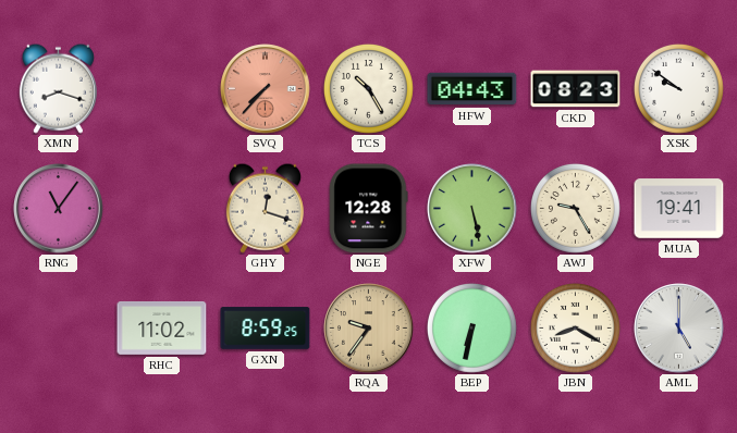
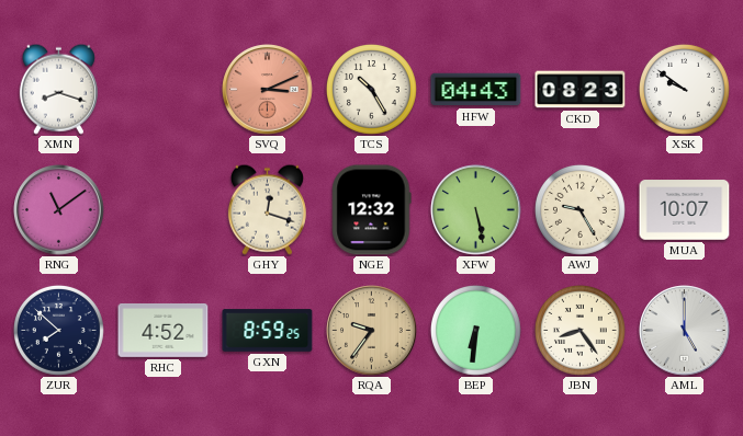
SVQ: 7:37 -> 3:11
RNG: 11:06 -> 11:09
NGE: 12:28 -> 12:32
MUA: 19:41 -> 10:07
ZUR: none -> 7:52
RHC: 11:02 -> 4:52
BEP: 6:32 -> 6:31
JBN: 8:20 -> 8:24
